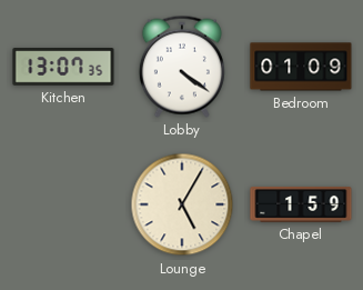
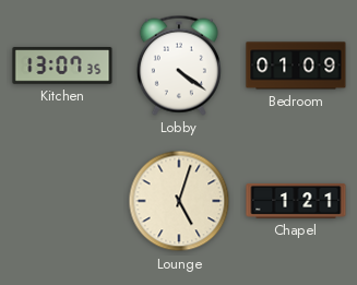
Lounge: 5:05 -> 5:03
Chapel: 1:59 -> 1:21
